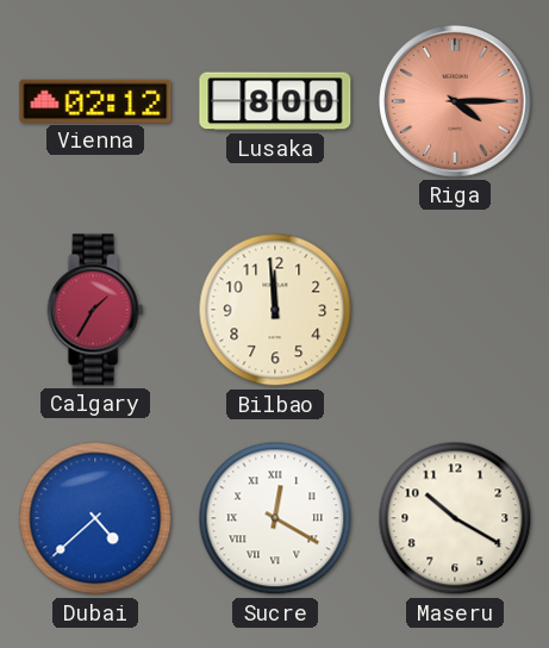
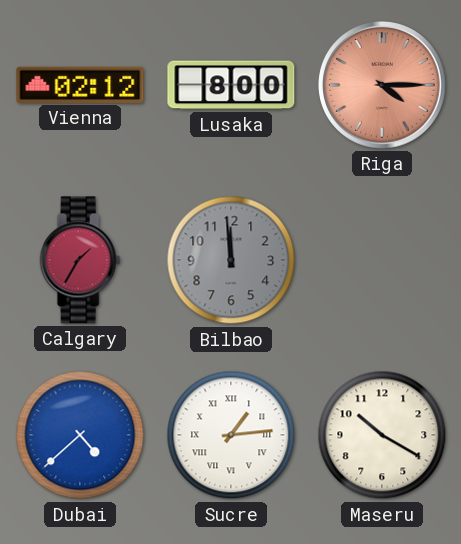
Bilbao dial: cream -> grey
Sucre: 12:20 -> 1:14
